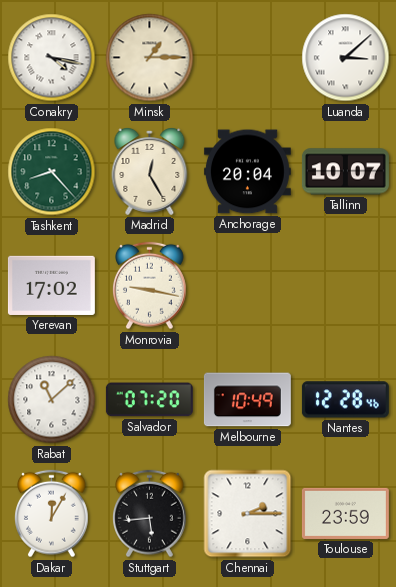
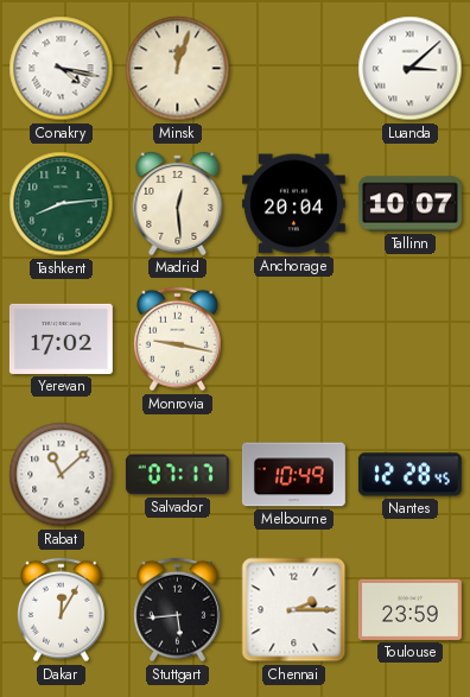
Minsk: 1:15 -> 12:03
Tashkent: 8:23 -> 8:14
Madrid: 12:25 -> 12:29
Salvador: 07:20 -> 07:17
Nantes: 12:28:46 -> 12:28:45
